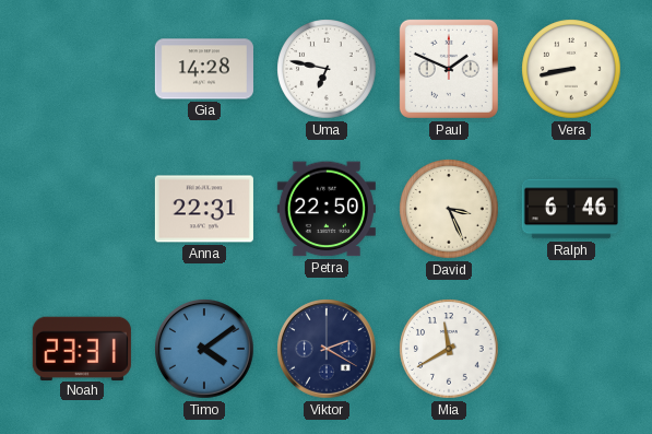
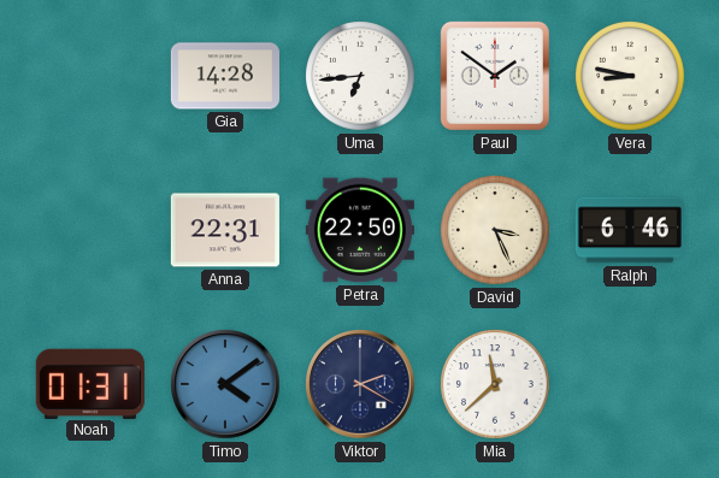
Uma: 6:47 -> 6:44
Paul: 1:49 -> 1:51
Vera: 8:43 -> 8:47
Noah: 23:31 -> 01:31
Mia: 11:40 -> 11:38
